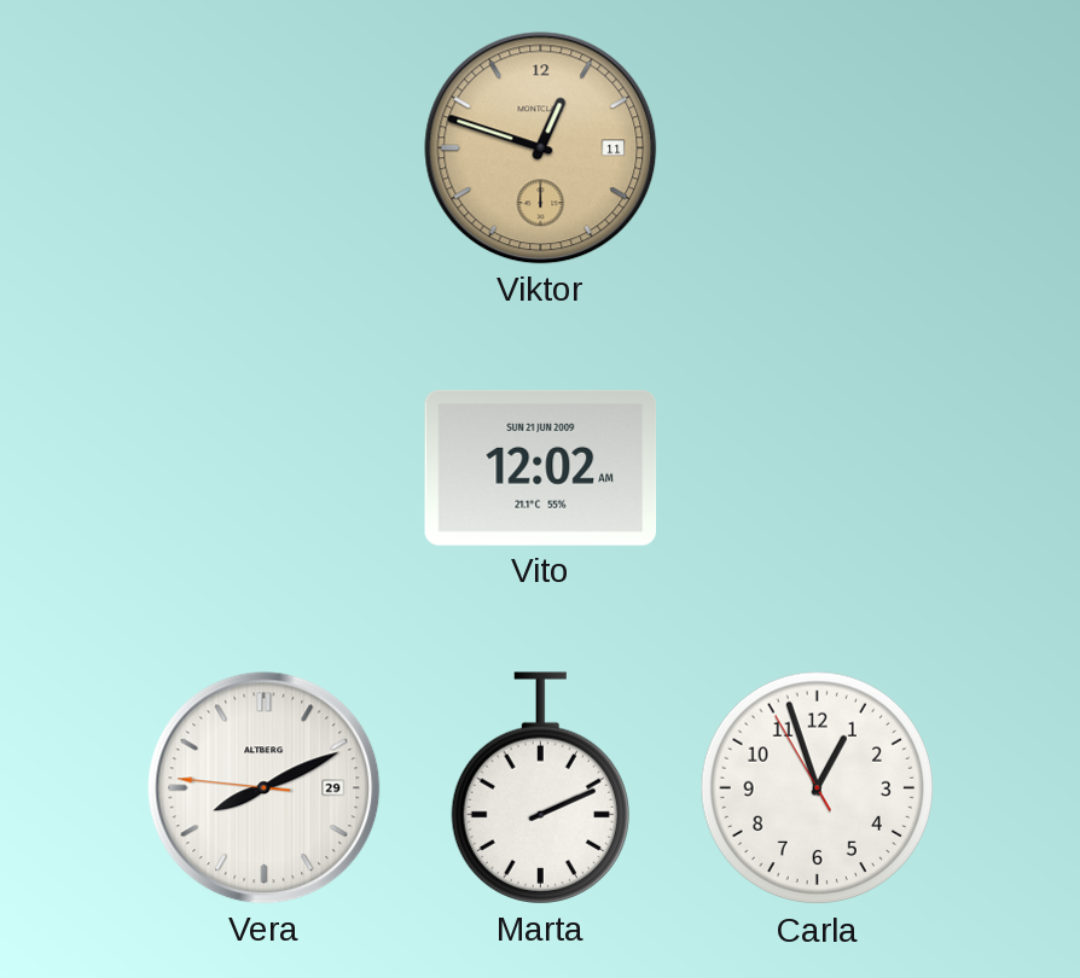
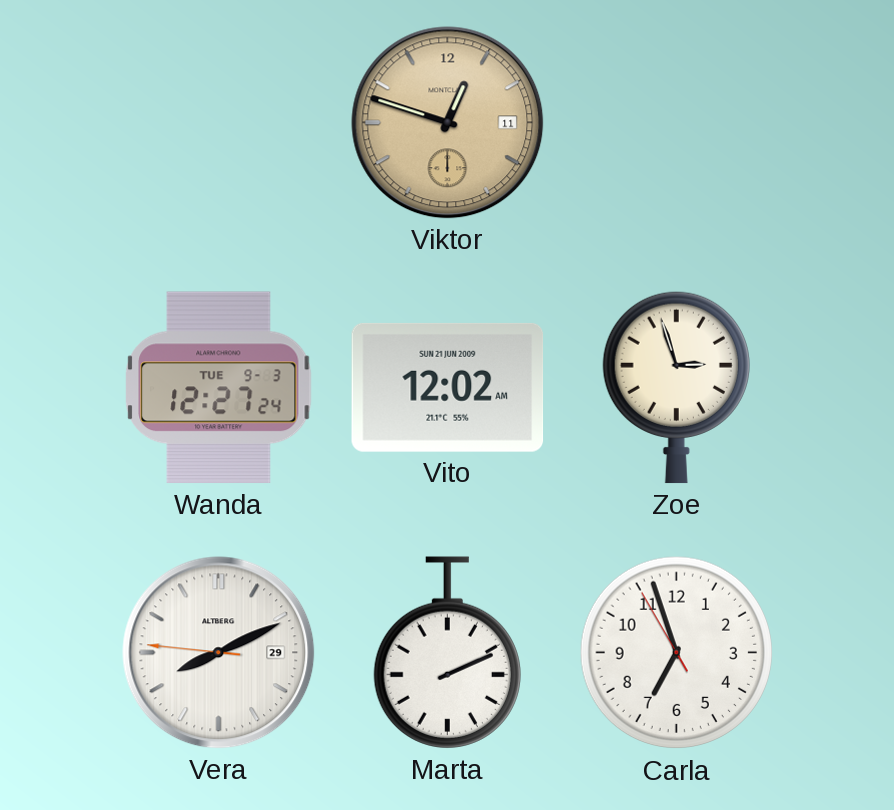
Wanda: none -> 12:27
Zoe: none -> 2:57
Carla: 12:56 -> 6:56
